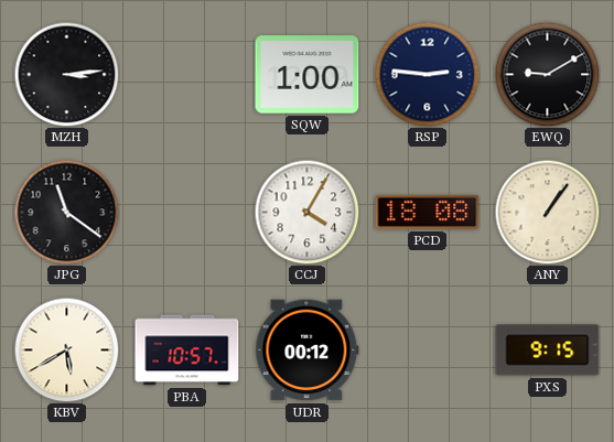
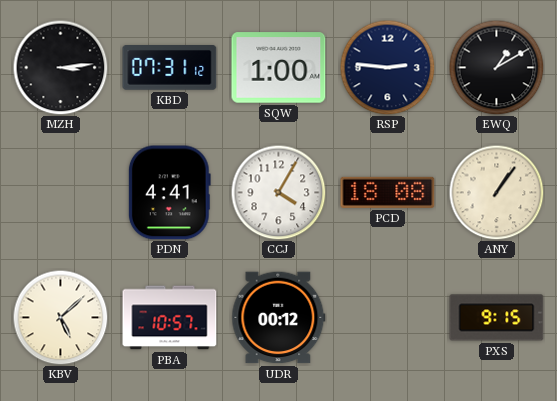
KBD: none -> 07:31
EWQ: 9:10 -> 1:10
JPG: 11:21 -> none
PDN: none -> 4:41
KBV: 5:40 -> 5:08
